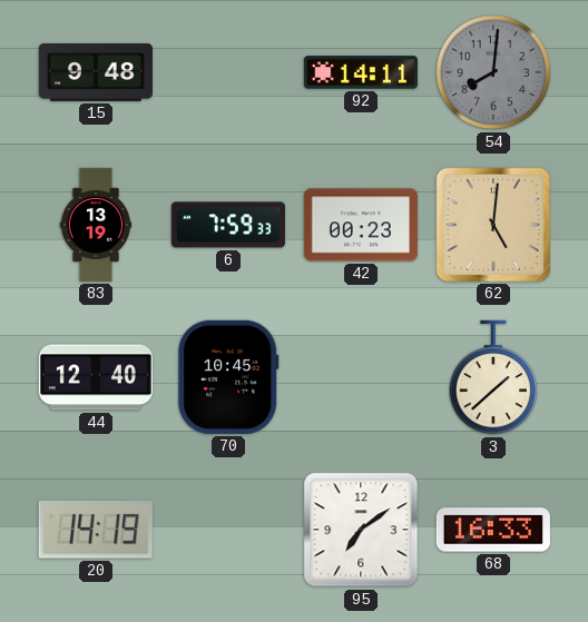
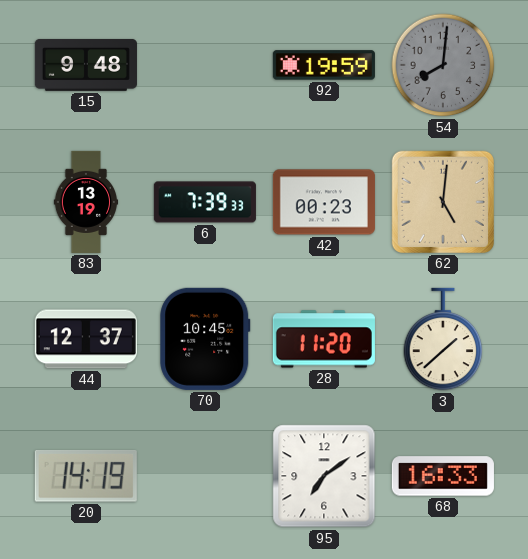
92: 14:11 -> 19:59
6: 7:59 -> 7:39
44: 12:40 -> 12:37
28: none -> 11:20
